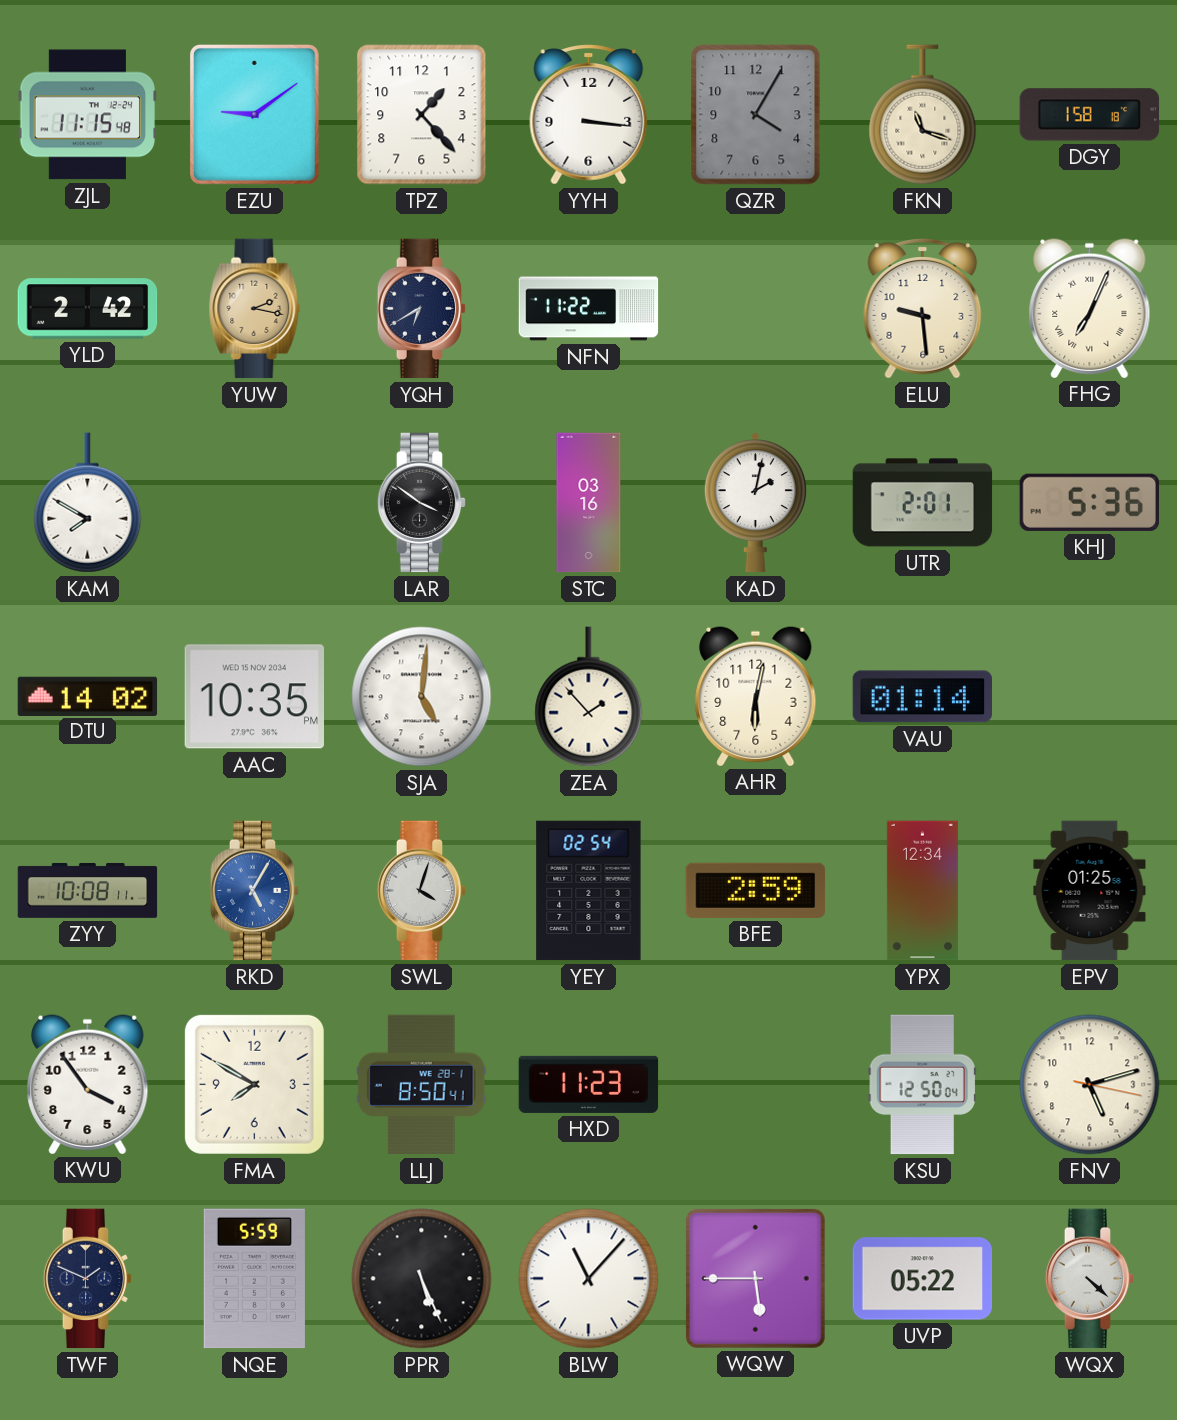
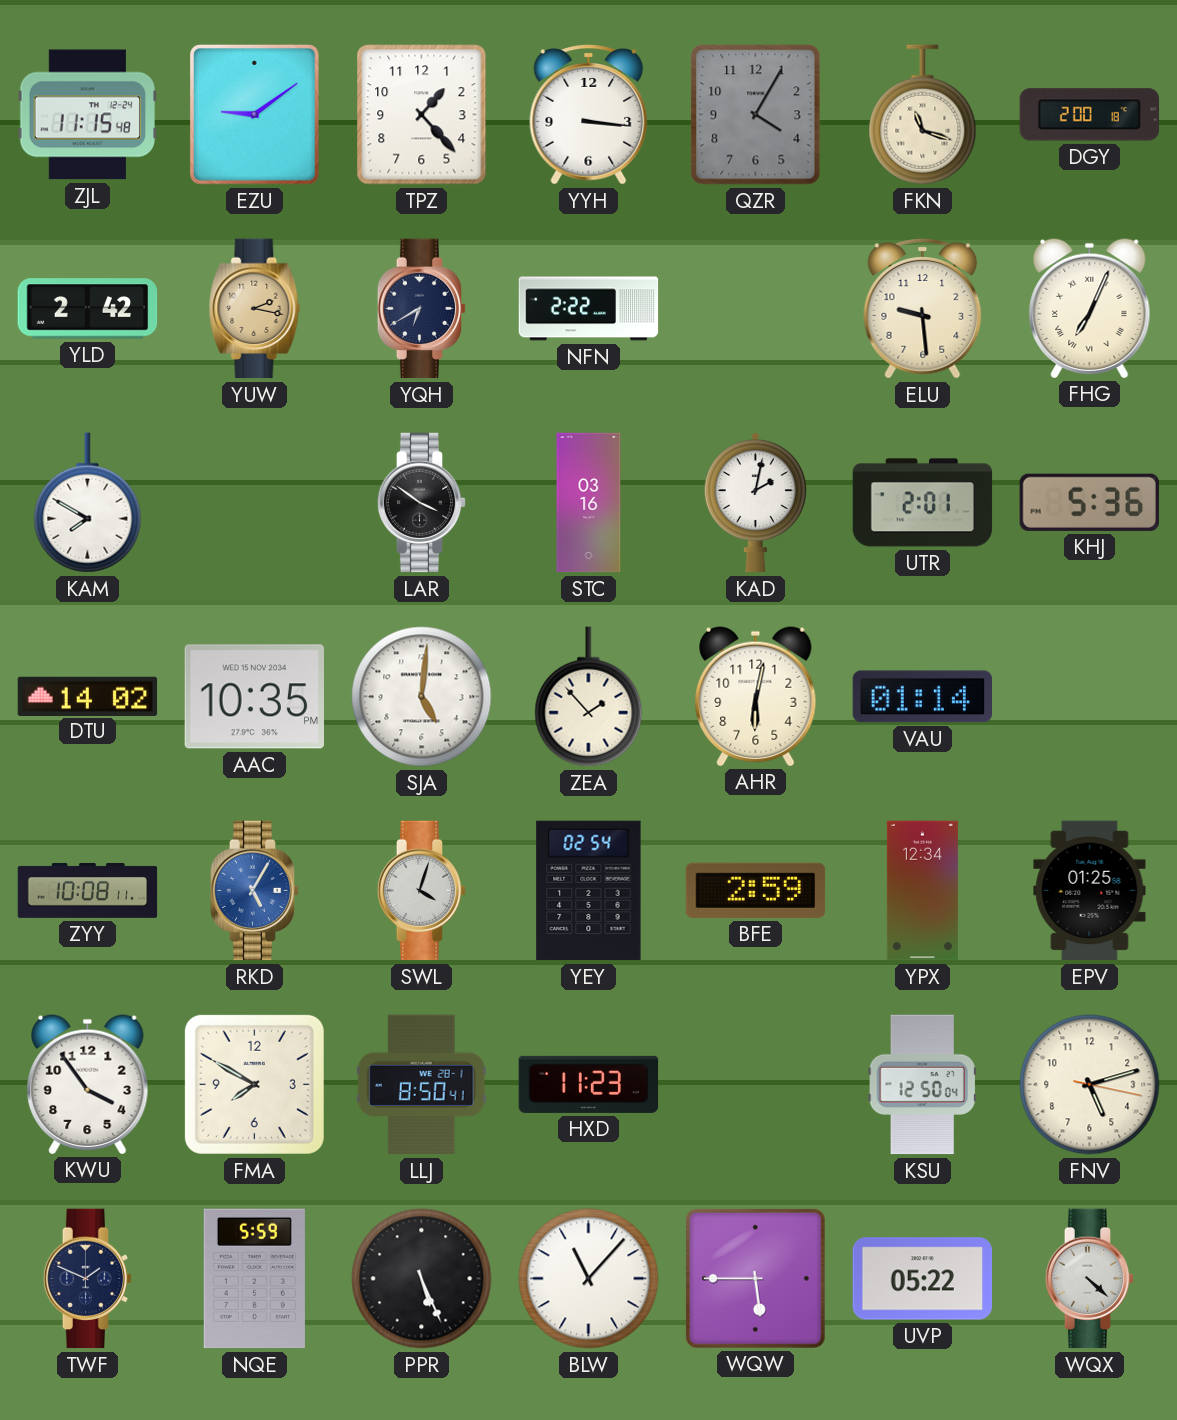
DGY: 1:58 -> 2:00
NFN: 11:22 -> 2:22
